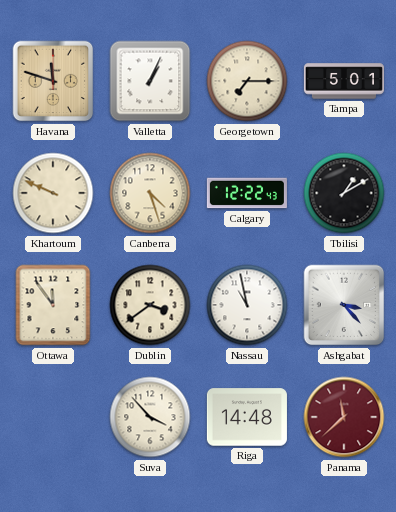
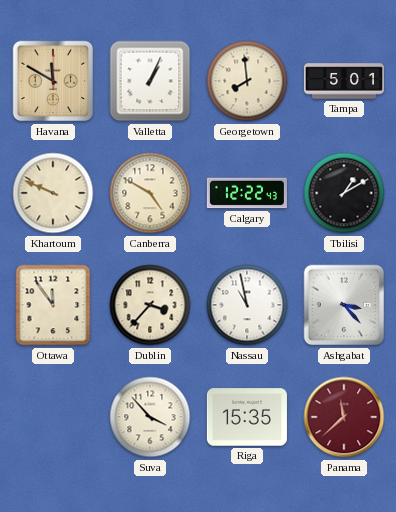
Havana: 11:48 -> 11:50
Georgetown: 7:15 -> 7:59
Canberra: 4:27 -> 4:50
Dublin: 3:39 -> 3:37
Riga: 14:48 -> 15:35
